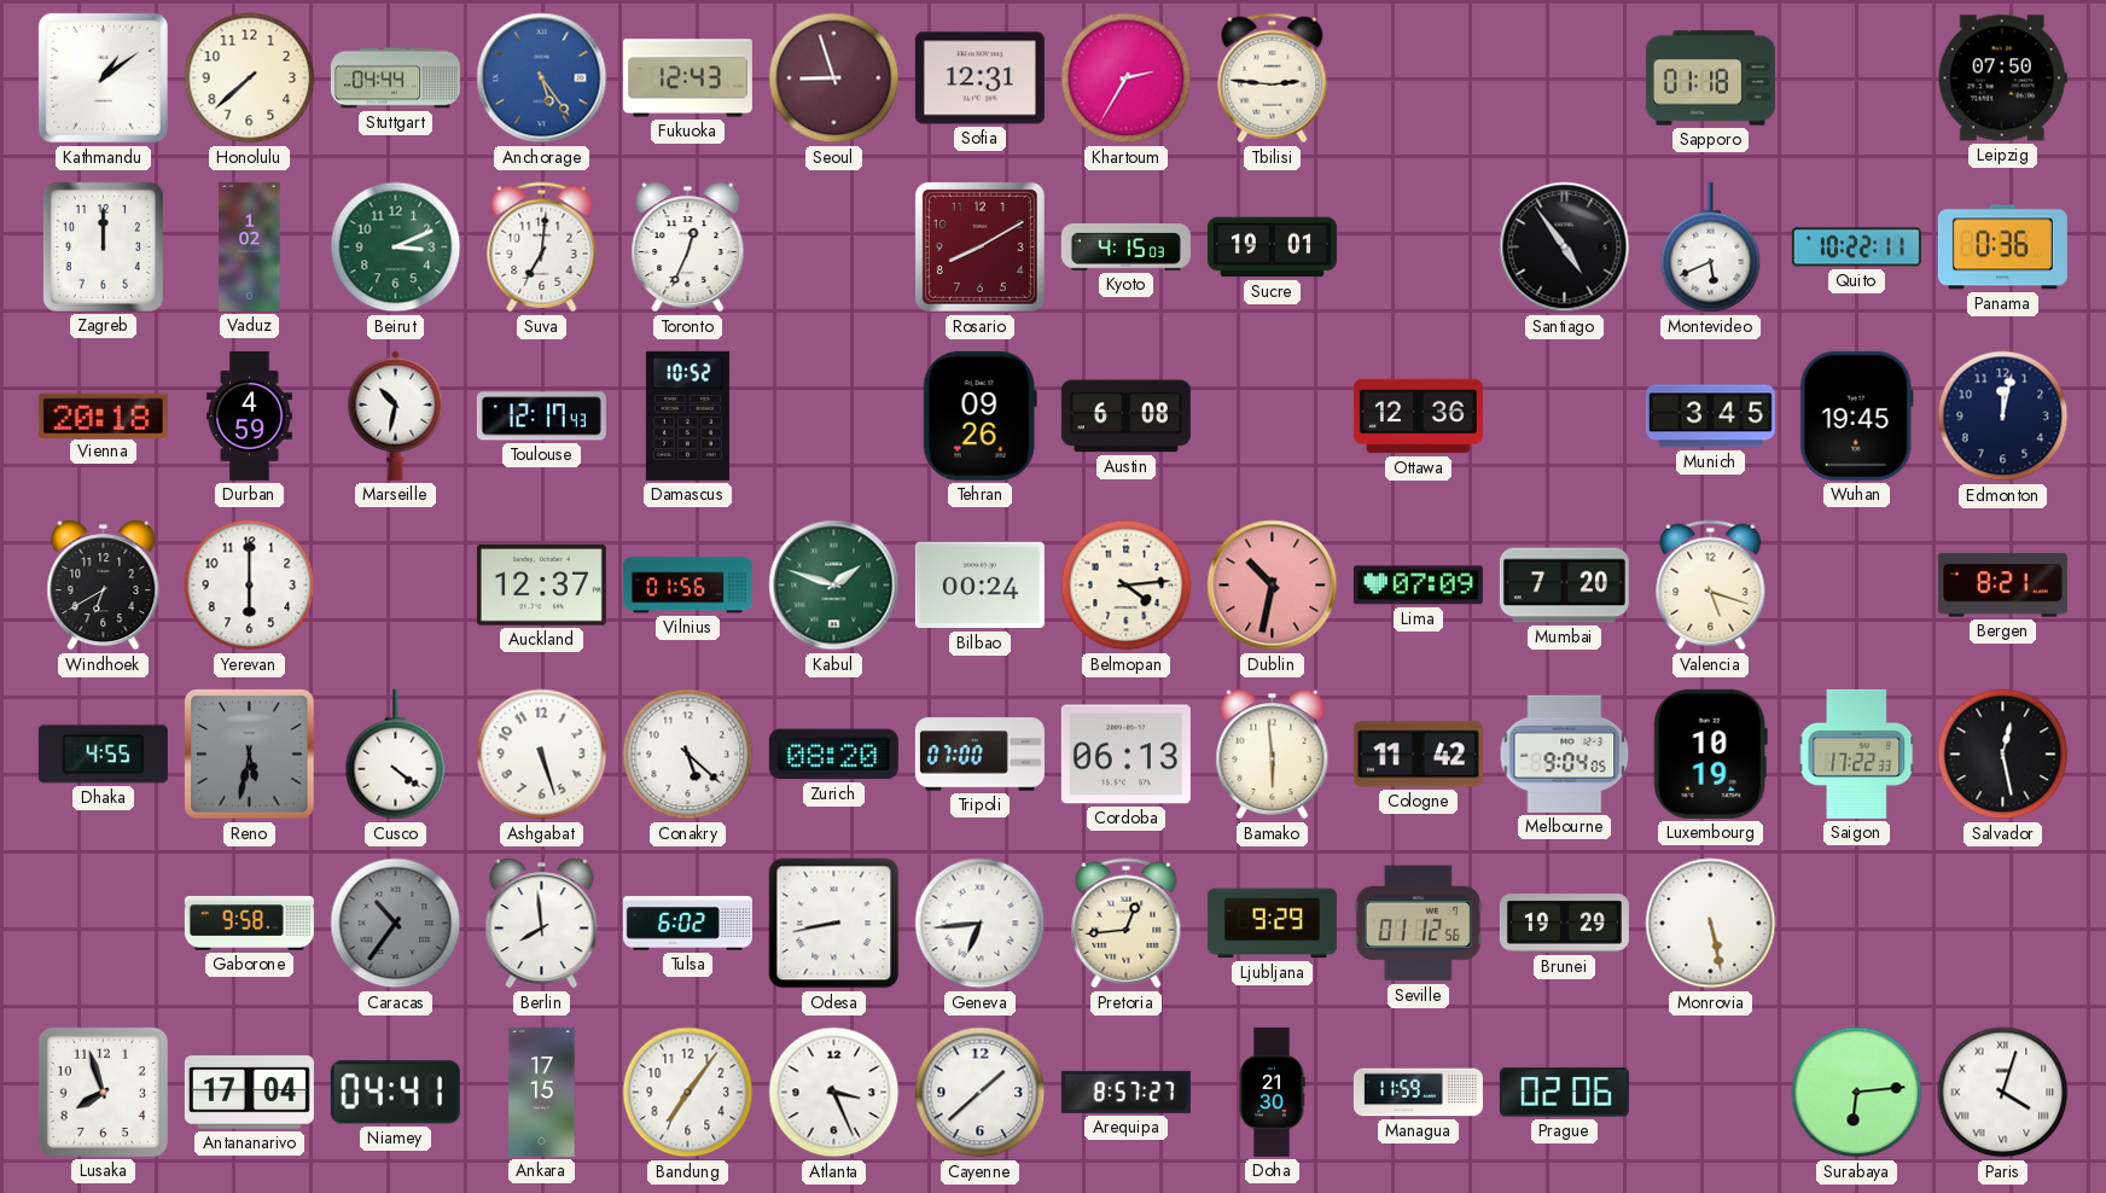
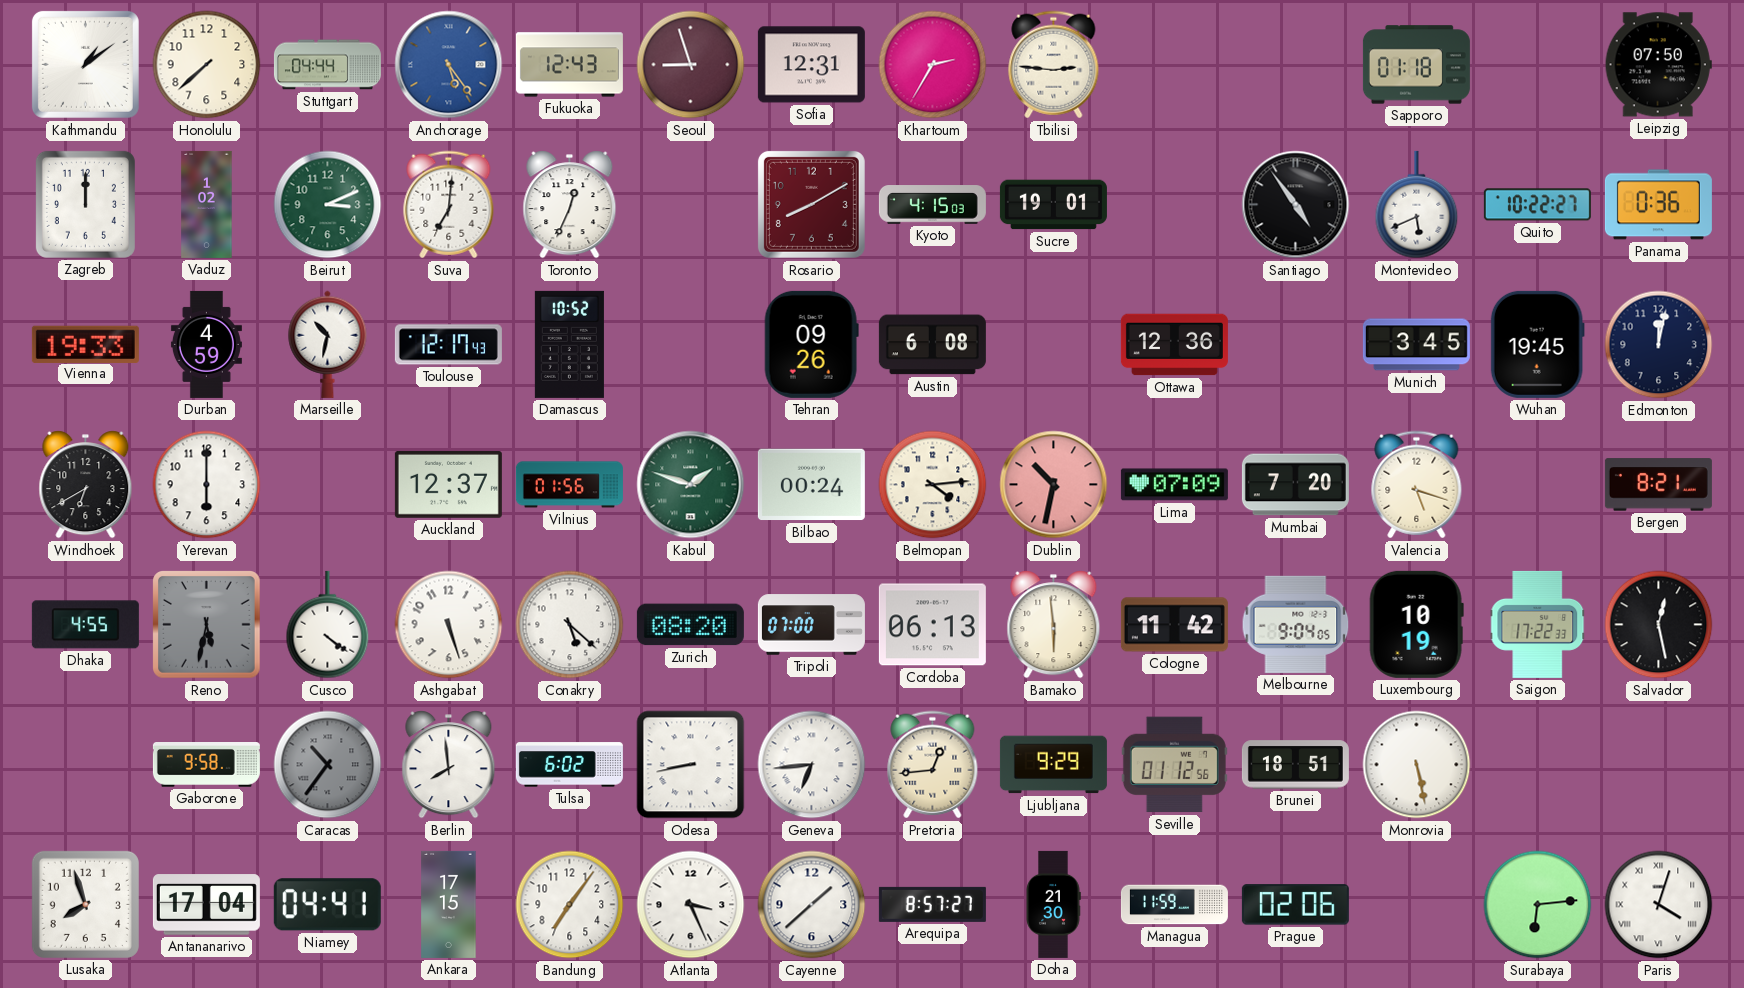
Quito: 10:22:11 -> 10:22:27
Vienna: 20:18 -> 19:33
Brunei: 19:29 -> 18:51
